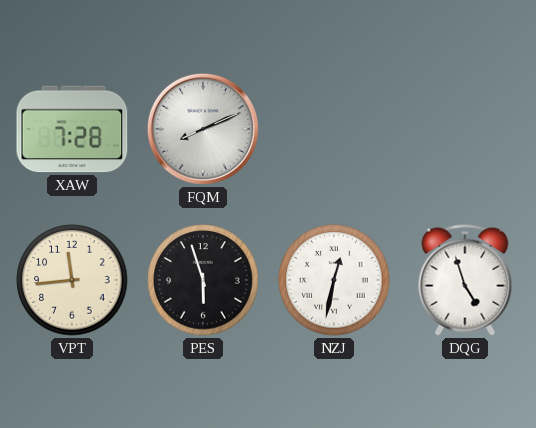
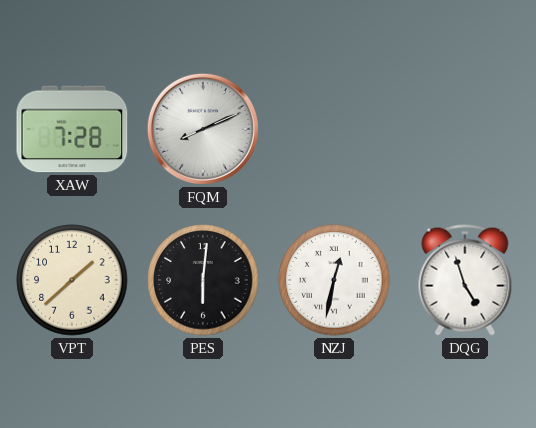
VPT: 11:44 -> 1:38
PES: 5:57 -> 6:01
